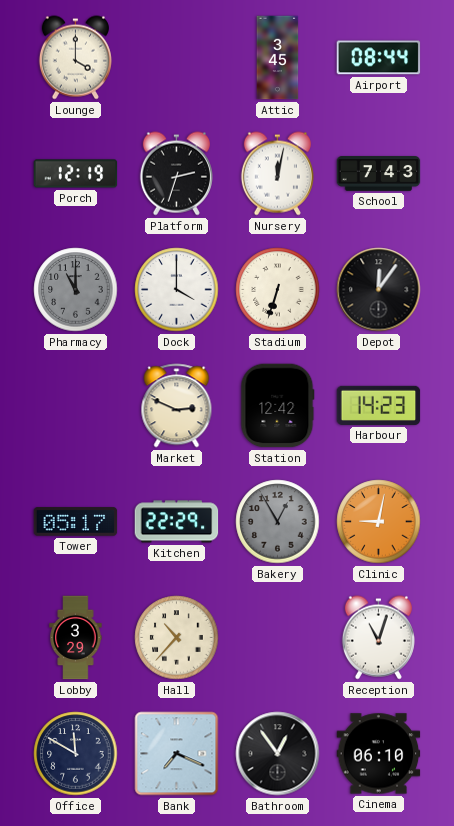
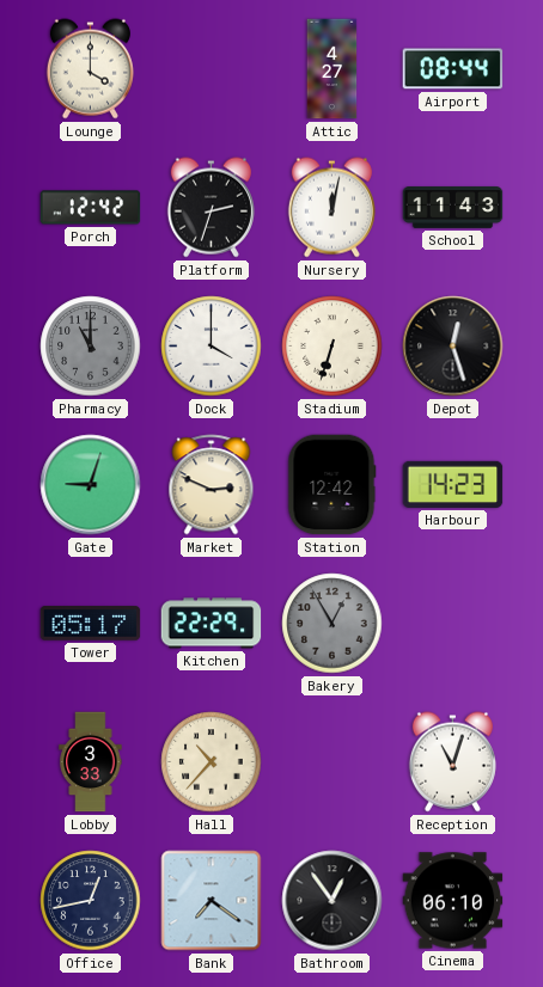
Attic: 3:45 -> 4:27
Porch: 12:19 -> 12:42
School: 7:43 -> 11:43
Depot: 12:06 -> 12:27
Gate: none -> 9:03
Clinic: 9:02 -> none
Lobby: 3:29 -> 3:33
Office: 11:50 -> 12:43
Bank: 7:19 -> 7:21
